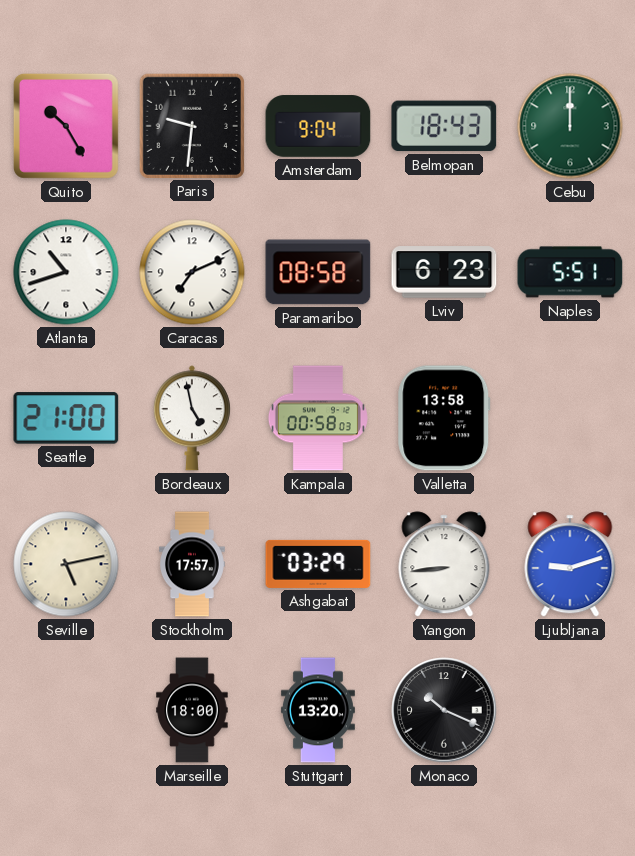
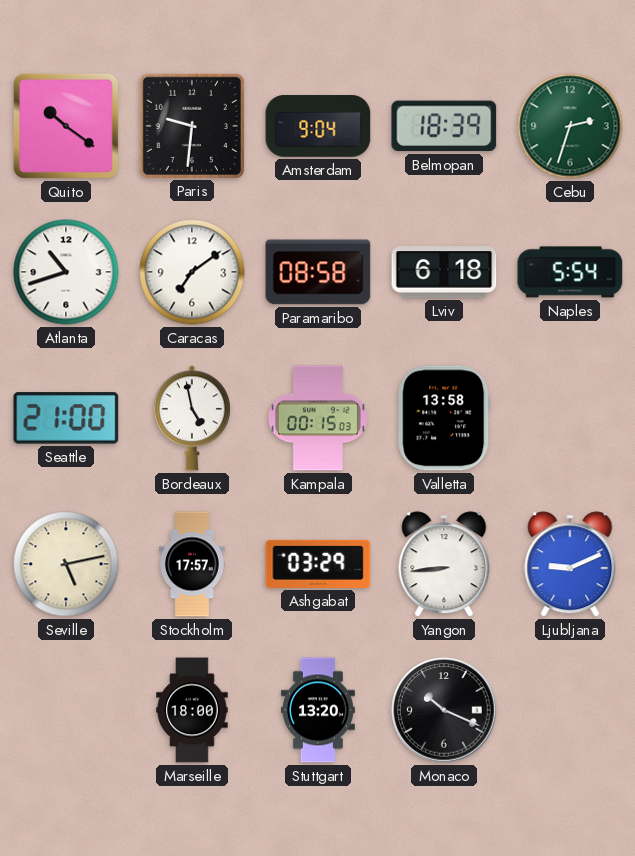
Quito: 10:25 -> 10:21
Belmopan: 18:43 -> 18:39
Cebu: 12:00 -> 2:33
Caracas: 7:11 -> 7:09
Lviv: 6:23 -> 6:18
Naples: 5:51 -> 5:54
Kampala: 00:58 -> 00:15
Ljubljana: 9:12 -> 9:11
